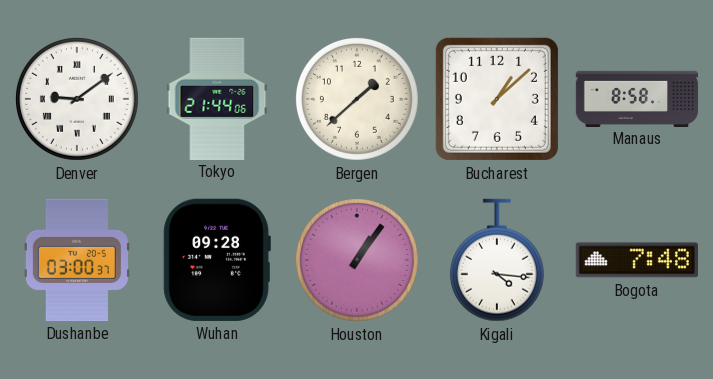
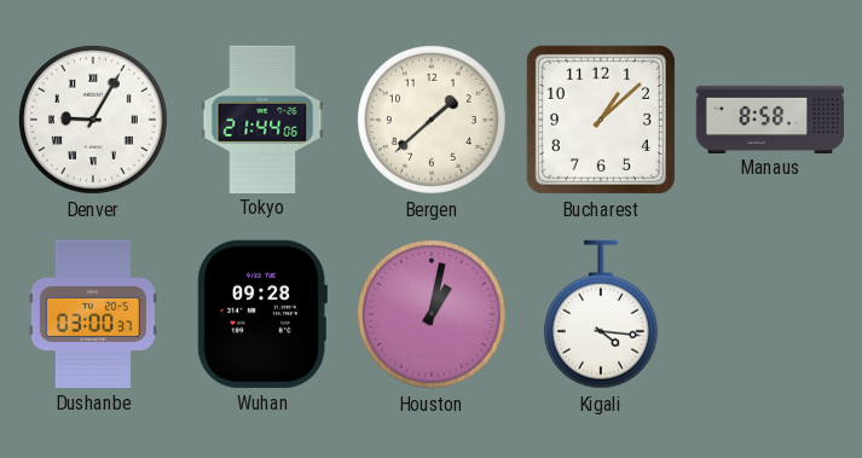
Denver: 9:09 -> 9:05
Houston: 1:06 -> 1:02
Bogota: 7:48 -> none
